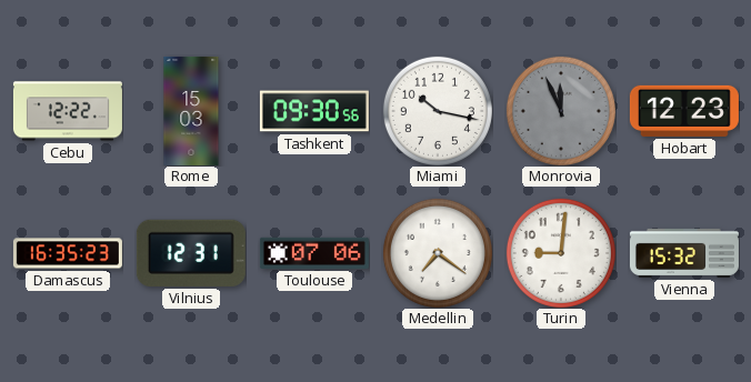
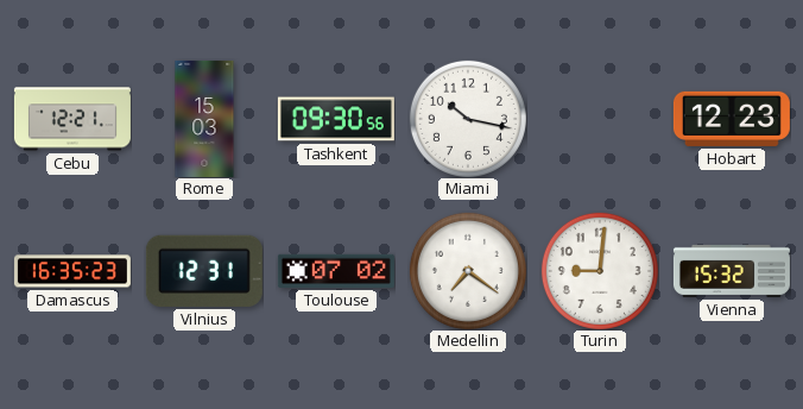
Cebu: 12:22 -> 12:21
Monrovia: 11:56 -> none
Toulouse: 07:06 -> 07:02
